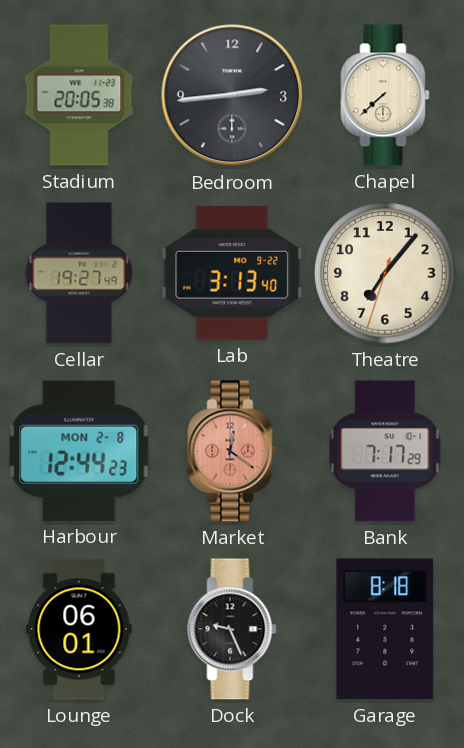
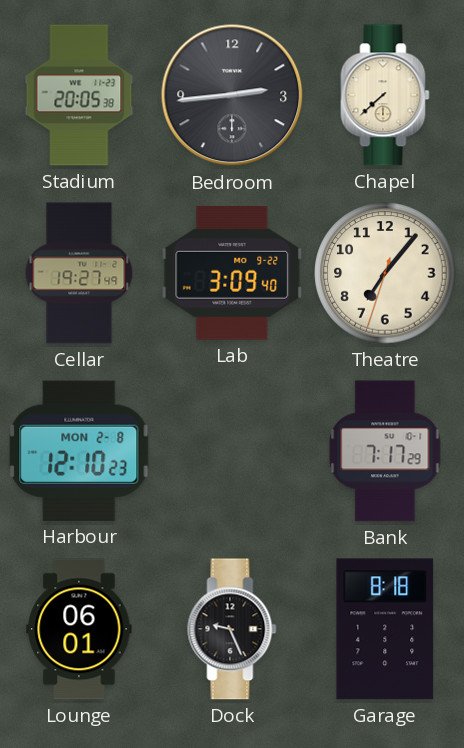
Lab: 3:13 -> 3:09
Harbour: 12:44 -> 12:10
Market: 12:21 -> none
